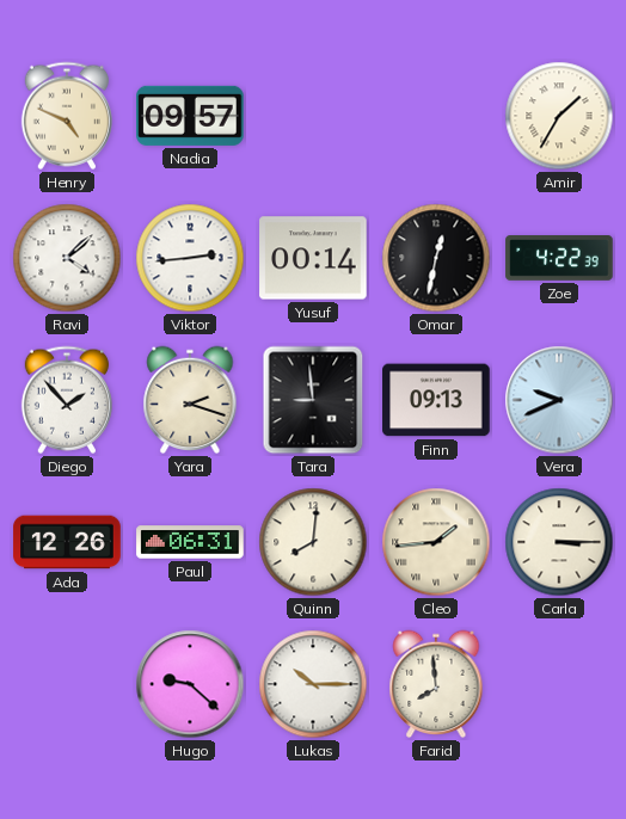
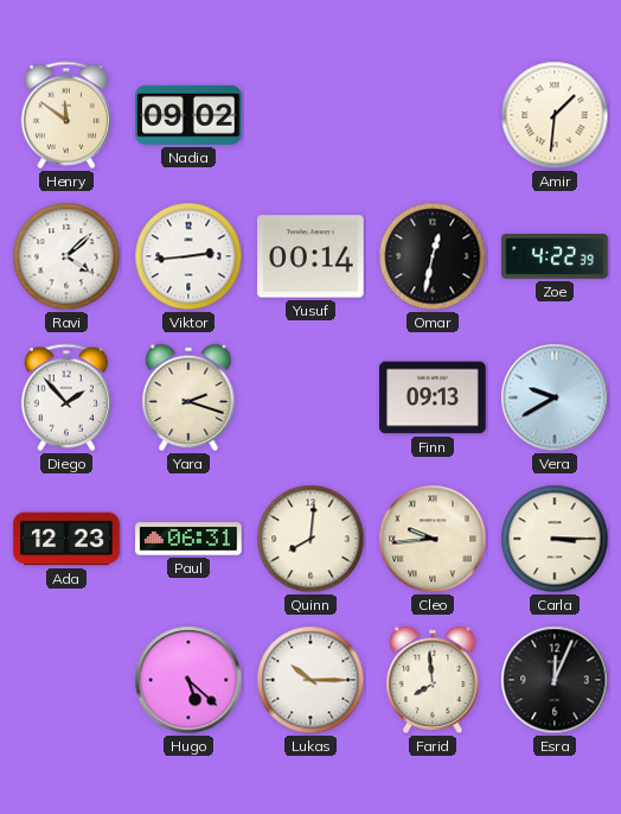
Henry: 4:49 -> 11:51
Nadia: 09:57 -> 09:02
Amir: 1:35 -> 1:31
Tara: 8:59 -> none
Vera: 9:41 -> 9:40
Ada: 12:26 -> 12:23
Cleo: 1:44 -> 9:44
Hugo: 9:22 -> 5:22
Esra: none -> 12:04
